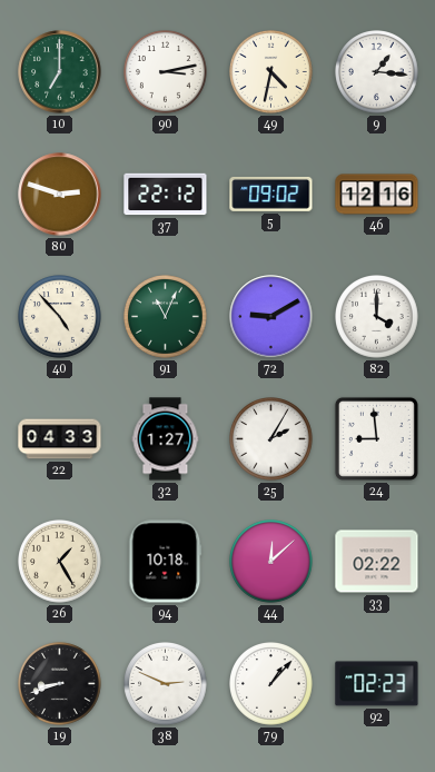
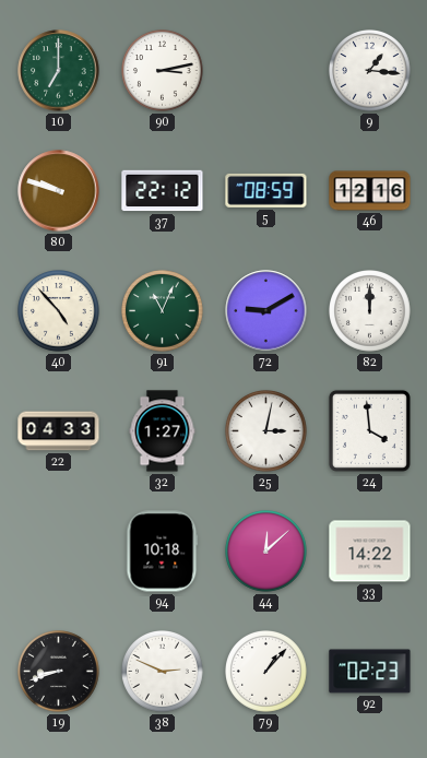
49: 4:32 -> none
80: 2:48 -> 9:48
5: 09:02 -> 08:59
82: 4:00 -> 12:00
25: 2:05 -> 3:02
24: 8:59 -> 3:59
26: 1:25 -> none
33: 02:22 -> 14:22
